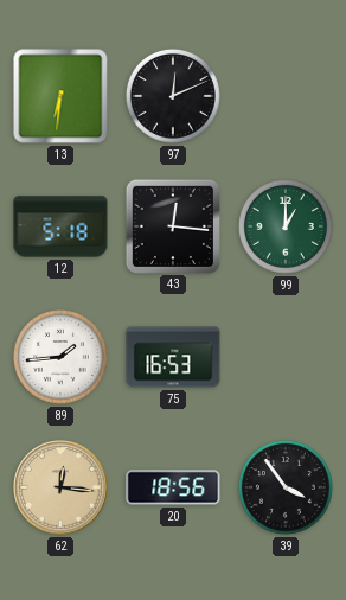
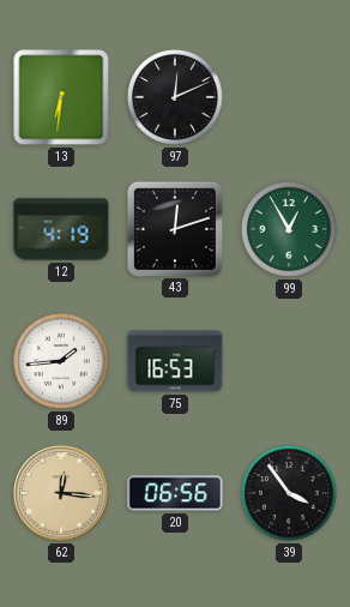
12: 5:18 -> 4:19
43: 12:16 -> 12:12
99: 1:00 -> 12:55
20: 18:56 -> 06:56
